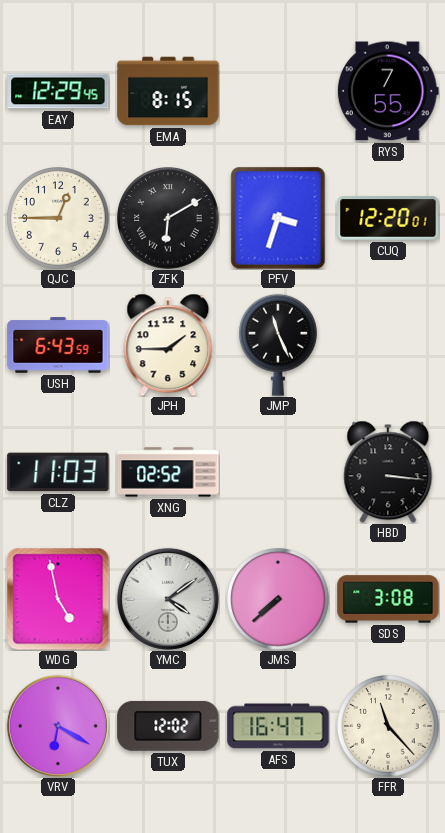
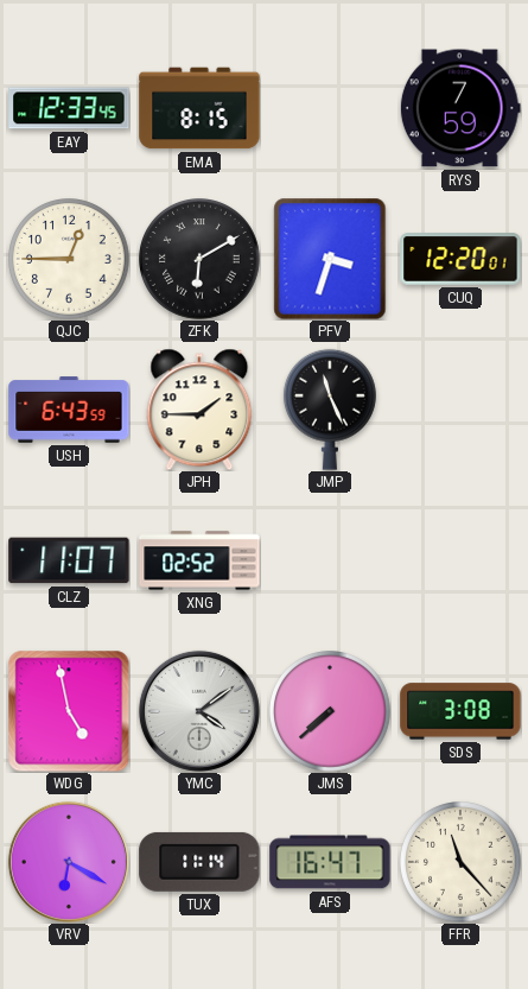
EAY: 12:29 -> 12:33
RYS: 7:55 -> 7:59
CLZ: 11:03 -> 11:07
HBD: 3:16 -> none
TUX: 12:02 -> 11:14
